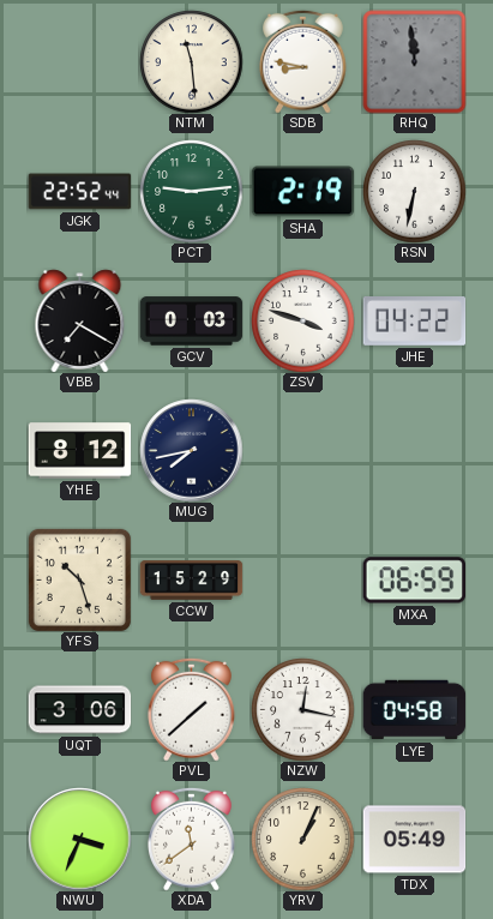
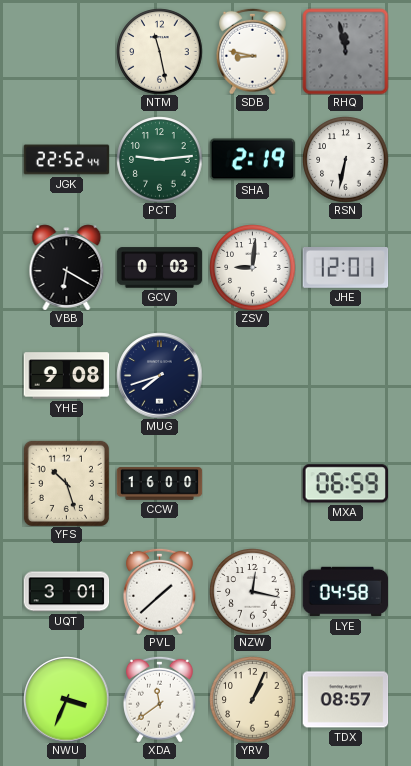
NTM: 11:29 -> 11:28
RHQ: 11:59 -> 11:58
VBB: 7:20 -> 6:20
ZSV: 3:48 -> 9:01
JHE: 04:22 -> 12:01
YHE: 8:12 -> 9:08
MUG: 7:43 -> 7:42
CCW: 15:29 -> 16:00
UQT: 3:06 -> 3:01
TDX: 05:49 -> 08:57
